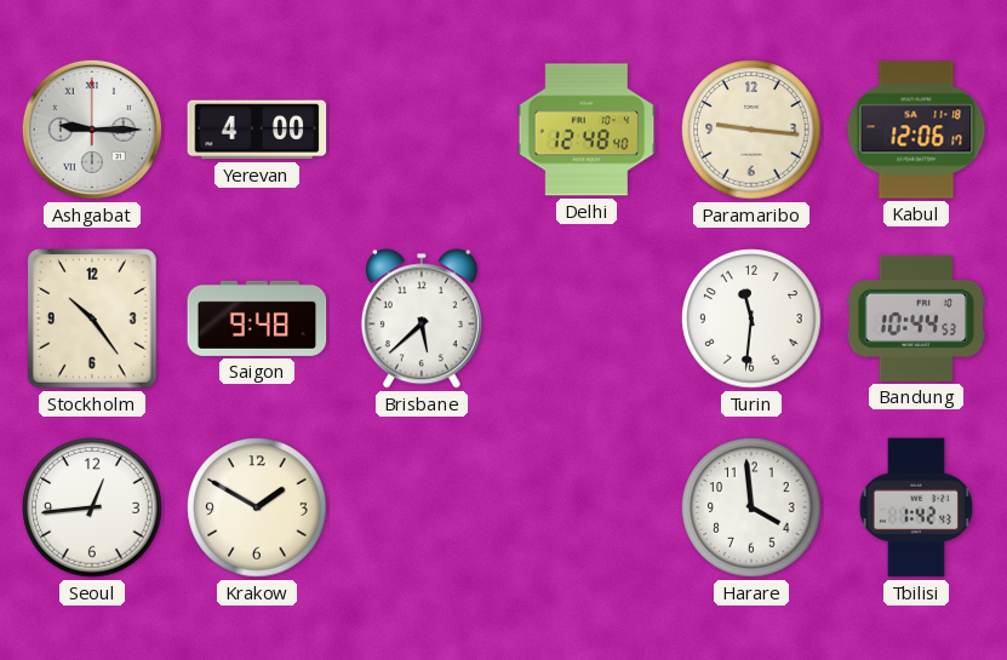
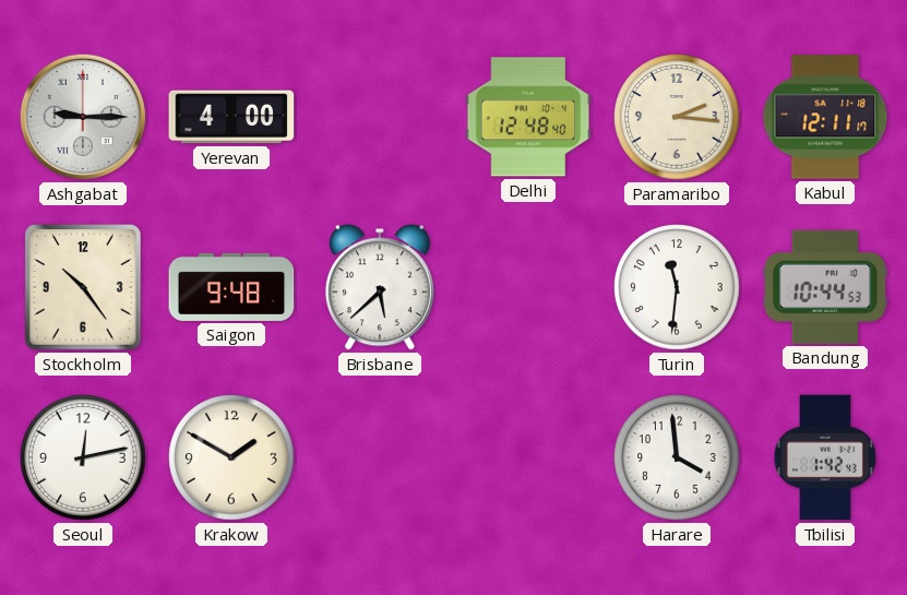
Paramaribo: 9:16 -> 2:16
Kabul: 12:06 -> 12:11
Seoul: 12:44 -> 12:13
